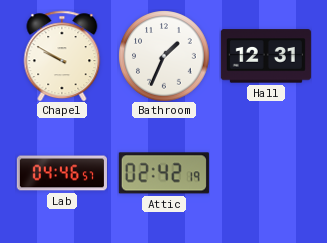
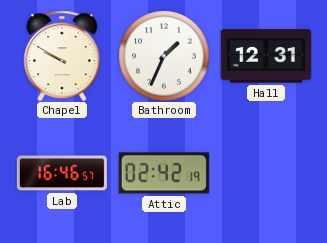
Lab: 04:46 -> 16:46
